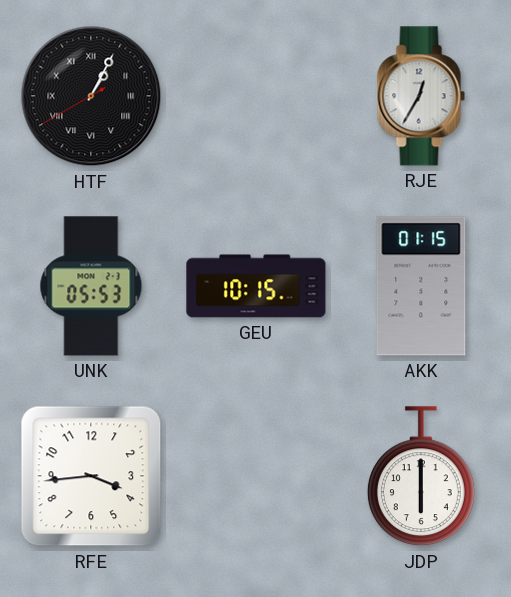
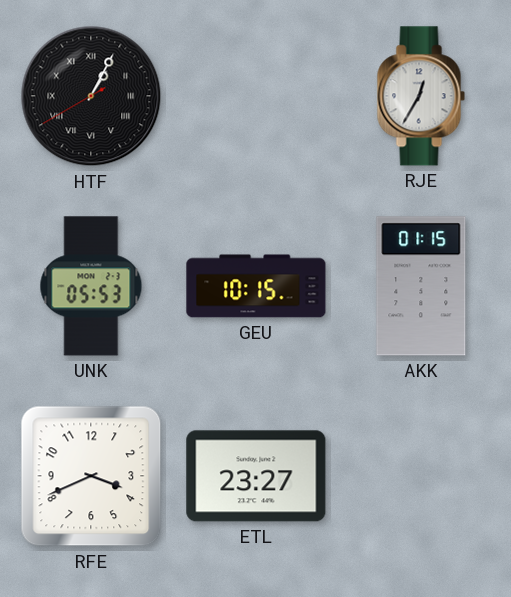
RFE: 3:44 -> 3:41
ETL: none -> 23:27
JDP: 6:00 -> none
